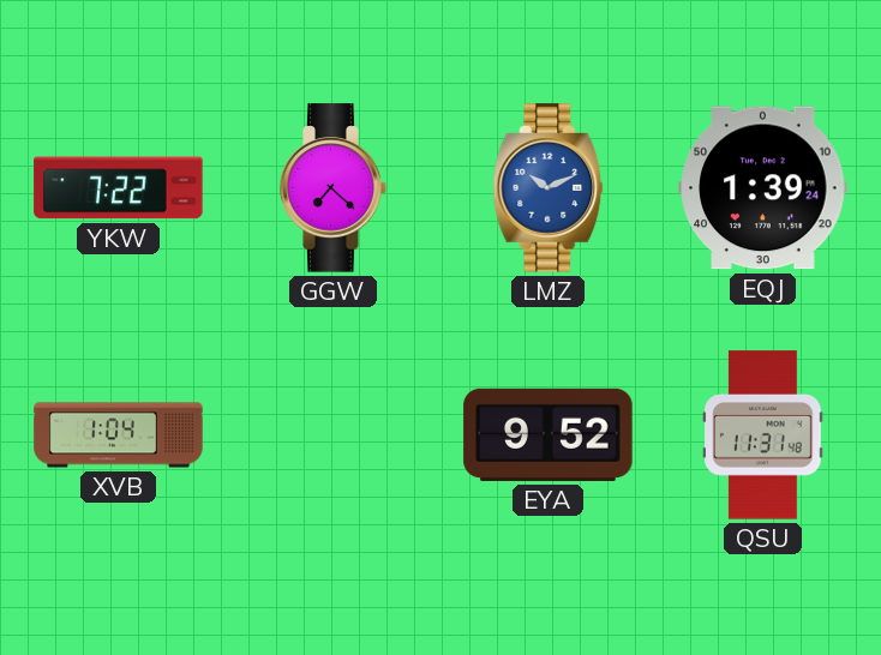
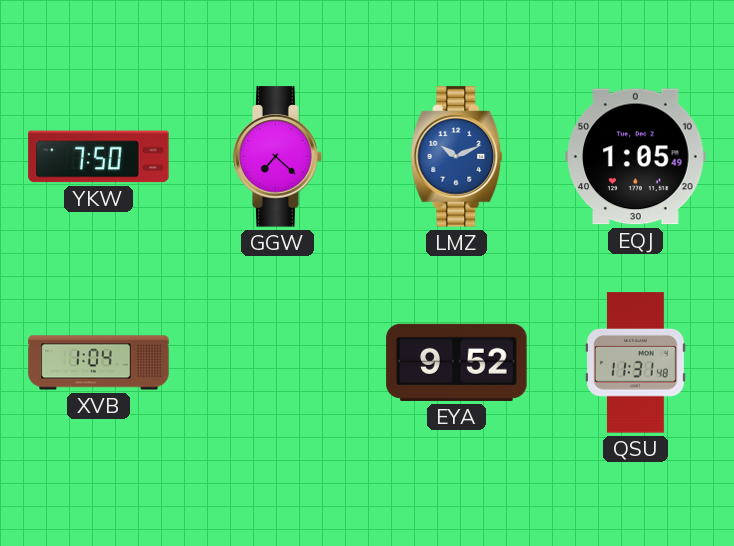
YKW: 7:22 -> 7:50
EQJ: 1:39 -> 1:05
